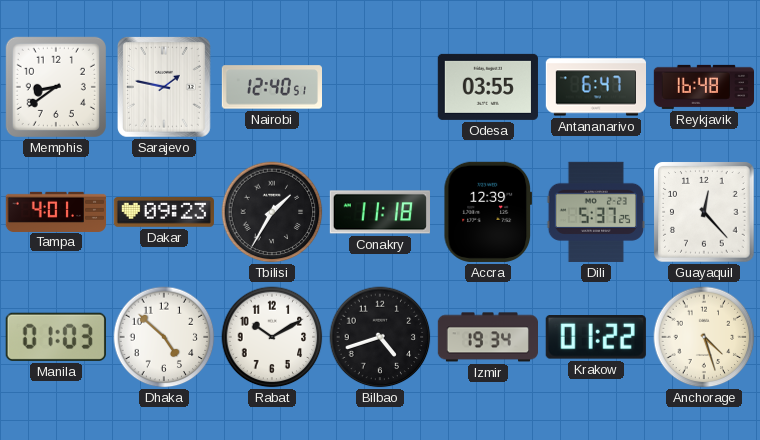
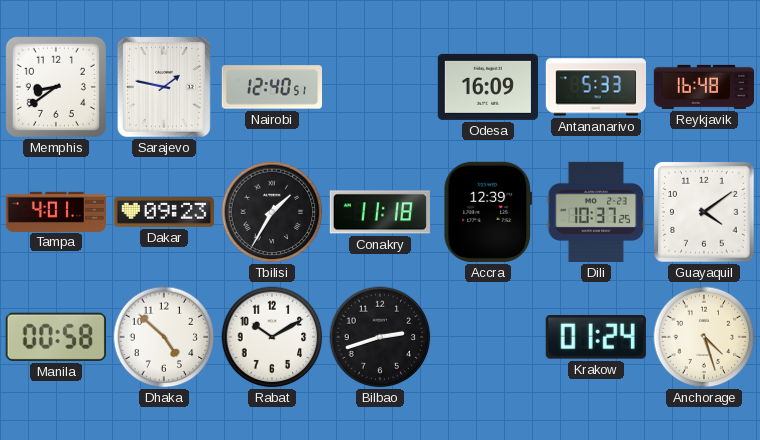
Odesa: 03:55 -> 16:09
Antananarivo: 6:47 -> 5:33
Dili: 5:37 -> 10:37
Guayaquil: 12:23 -> 4:09
Manila: 01:03 -> 00:58
Bilbao: 4:42 -> 2:42
Izmir: 19:34 -> none
Krakow: 01:22 -> 01:24
